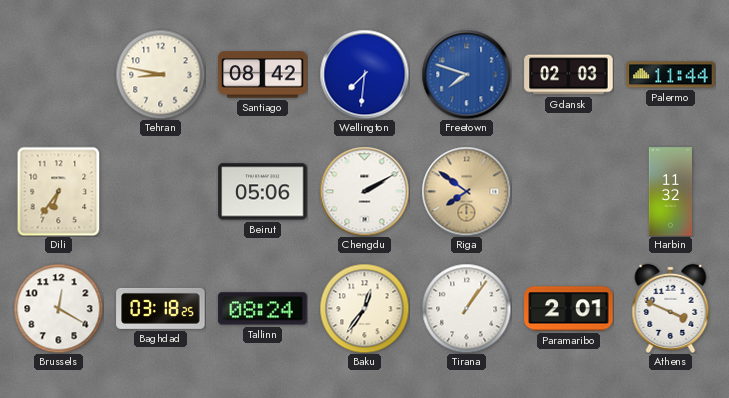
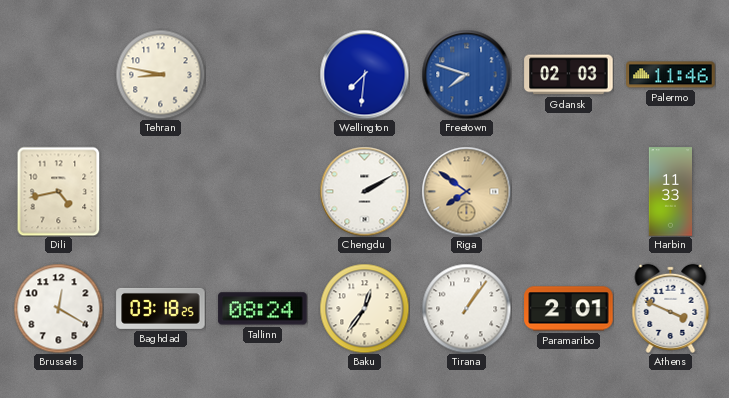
Santiago: 08:42 -> none
Palermo: 11:44 -> 11:46
Dili: 6:36 -> 4:43
Beirut: 05:06 -> none
Harbin: 11:32 -> 11:33
